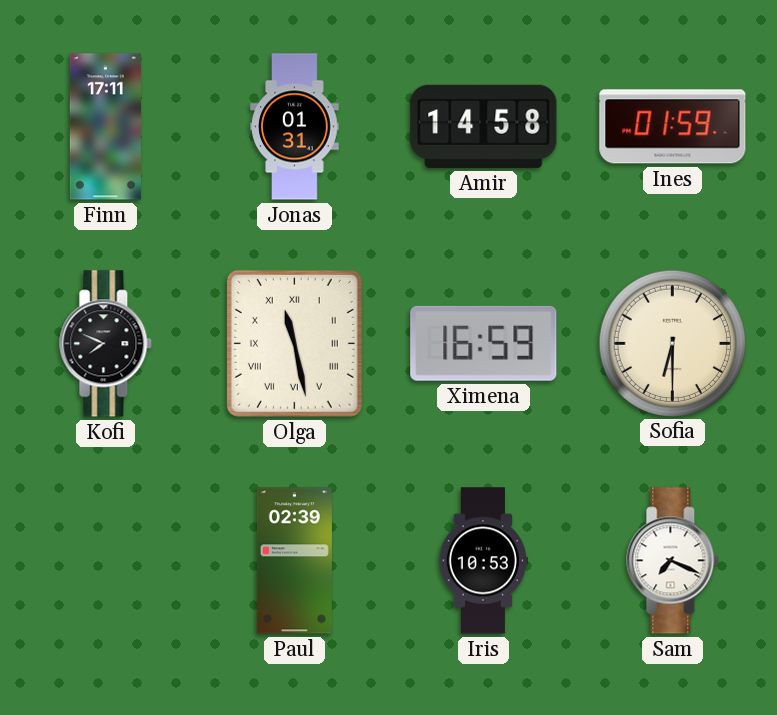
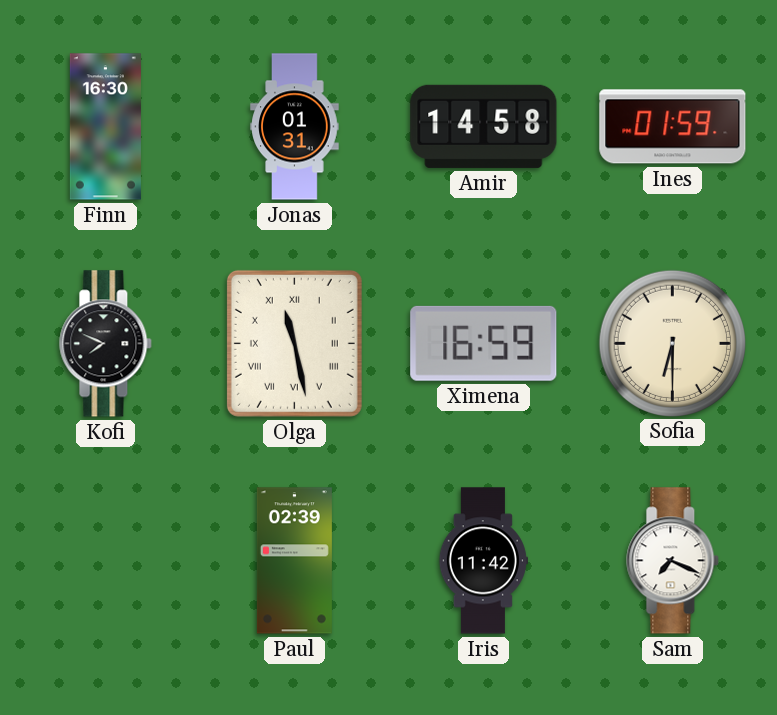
Finn: 17:11 -> 16:30
Iris: 10:53 -> 11:42
